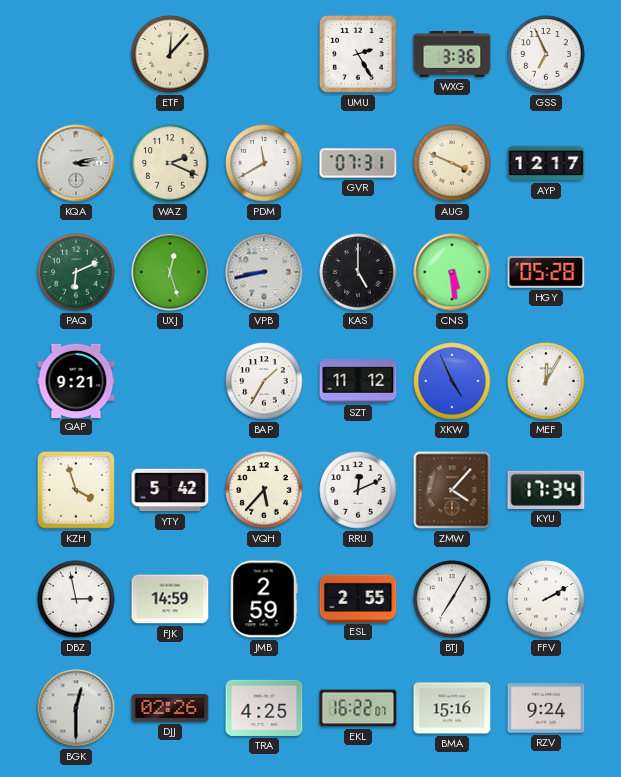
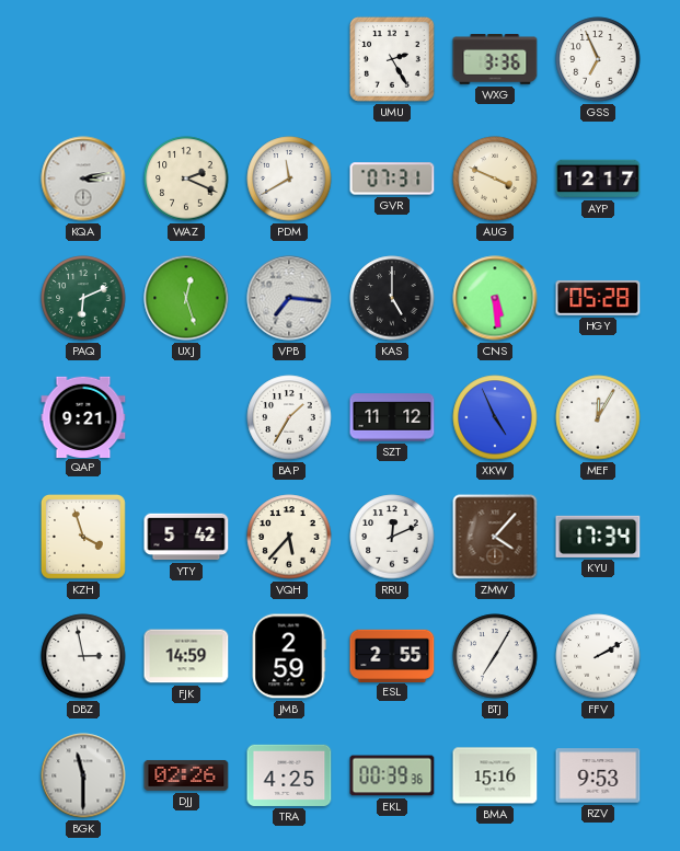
ETF: 12:07 -> none
VPB: 8:43 -> 7:16
BGK: 12:30 -> 11:30
EKL: 16:22 -> 00:39
RZV: 9:24 -> 9:53
